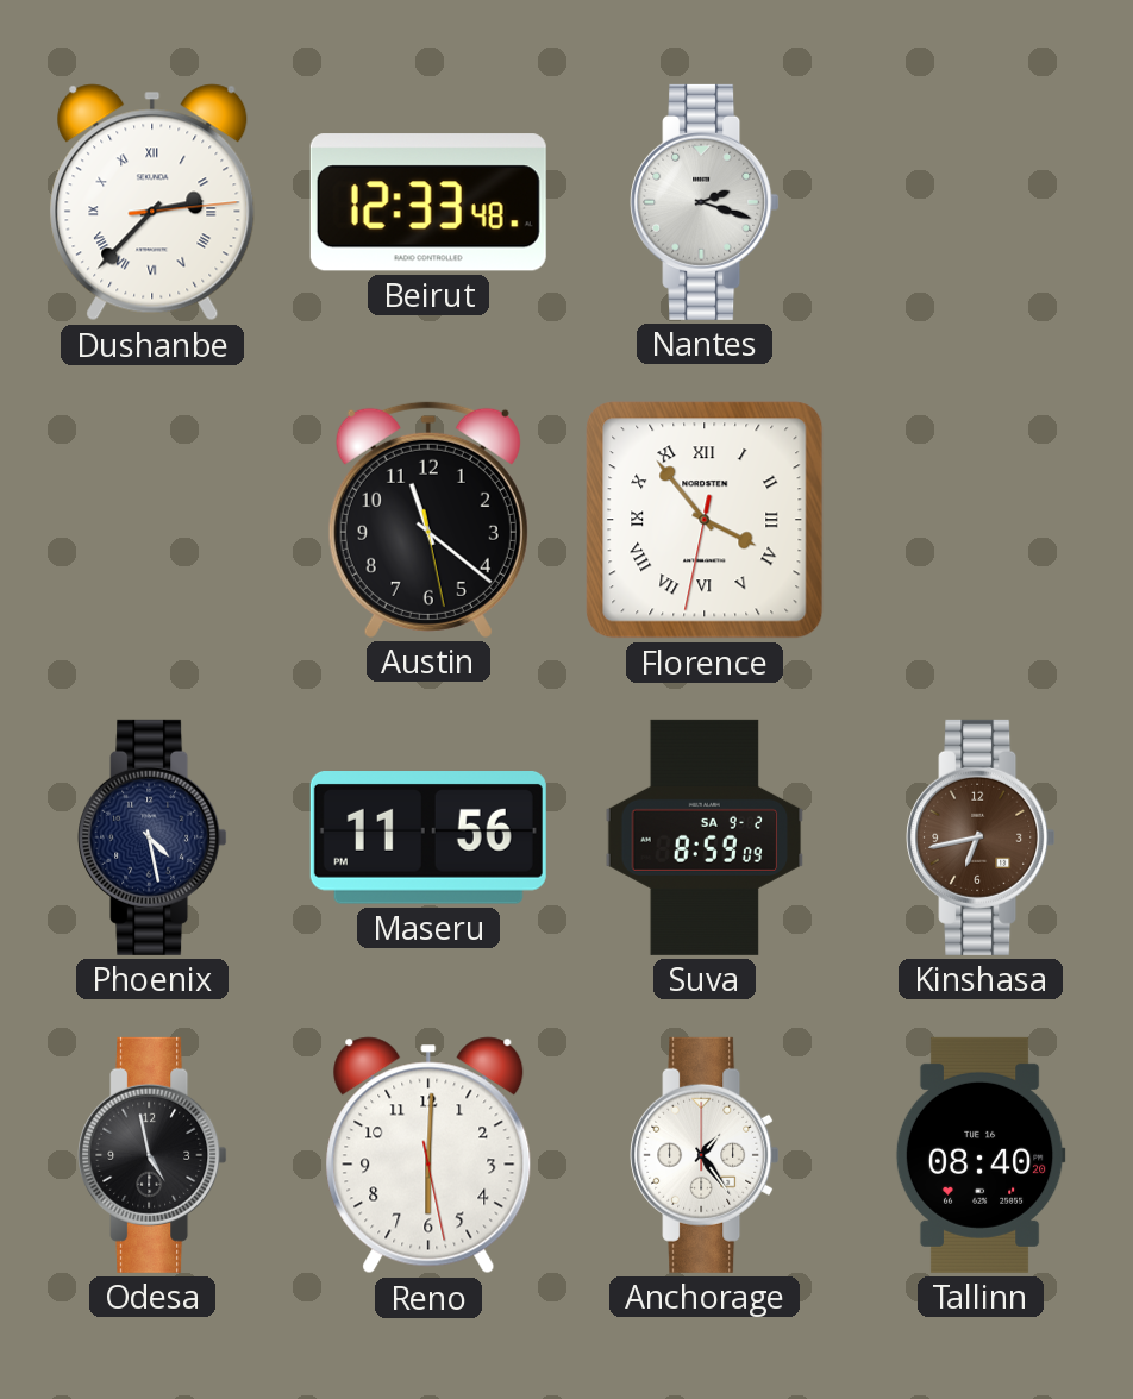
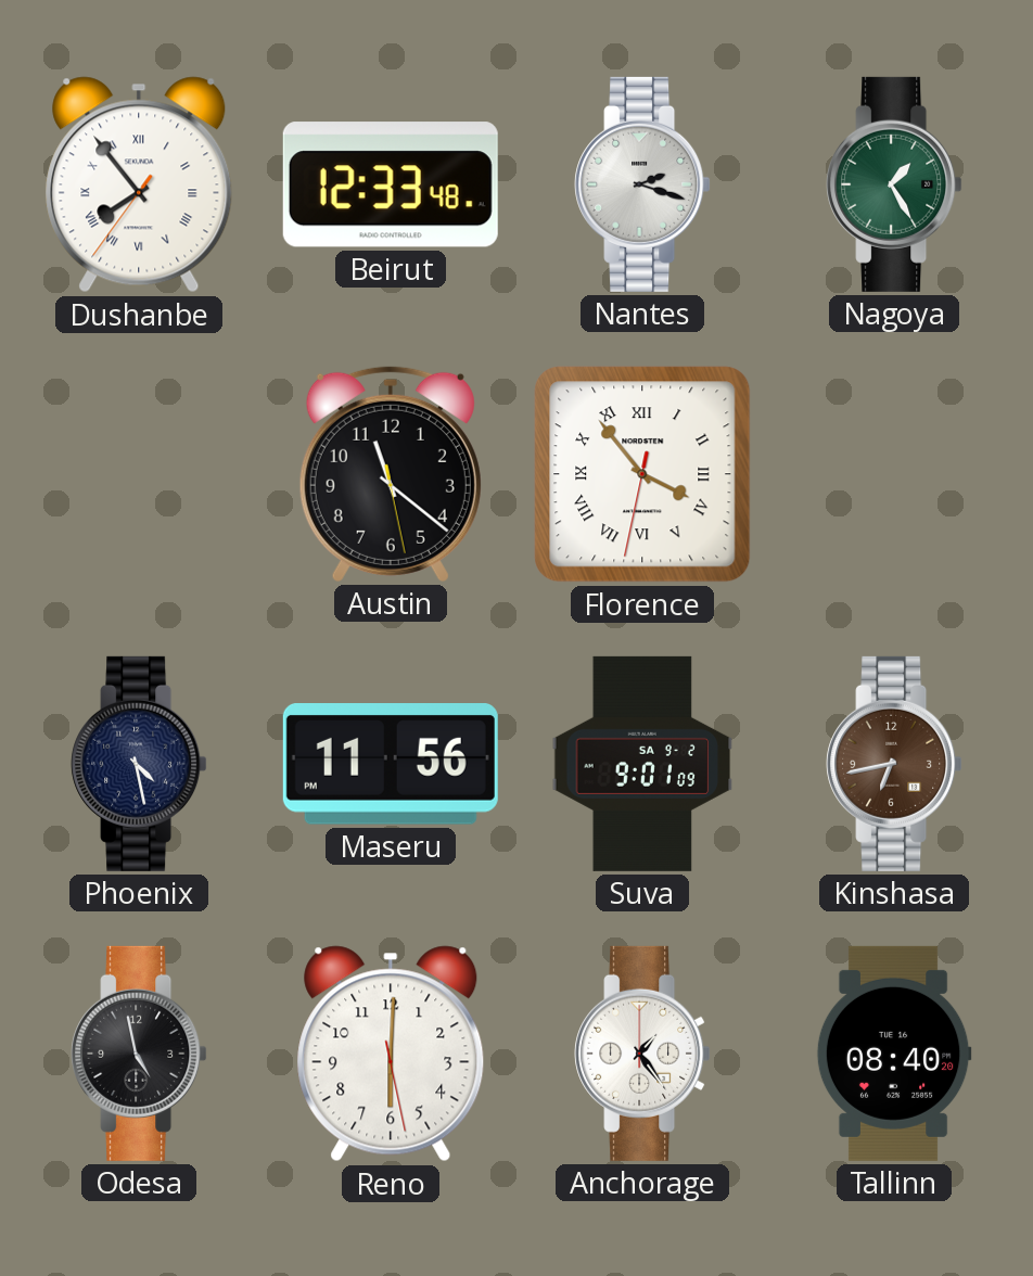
Dushanbe: 2:37 -> 7:53
Nagoya: none -> 1:25
Suva: 8:59 -> 9:01
